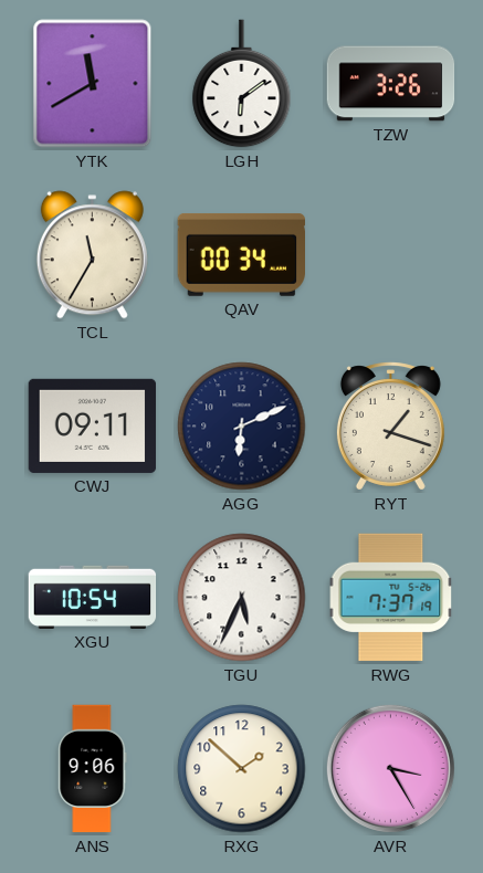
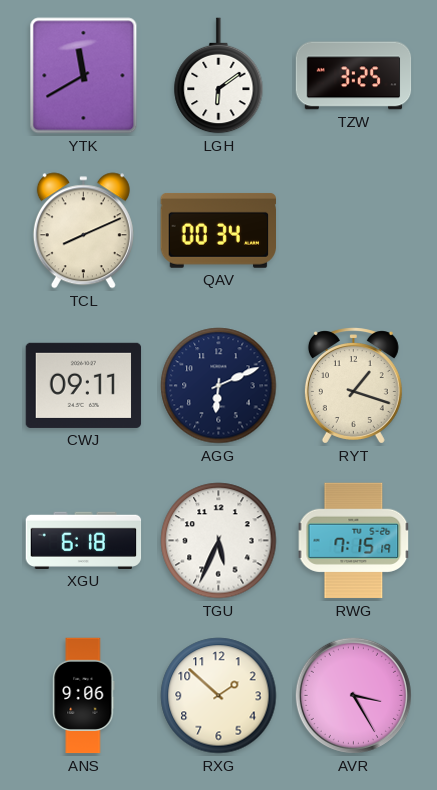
TZW: 3:26 -> 3:25
TCL: 11:35 -> 8:11
XGU: 10:54 -> 6:18
RWG: 7:37 -> 7:15
